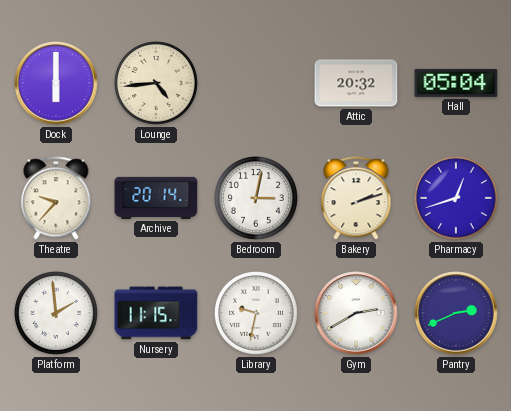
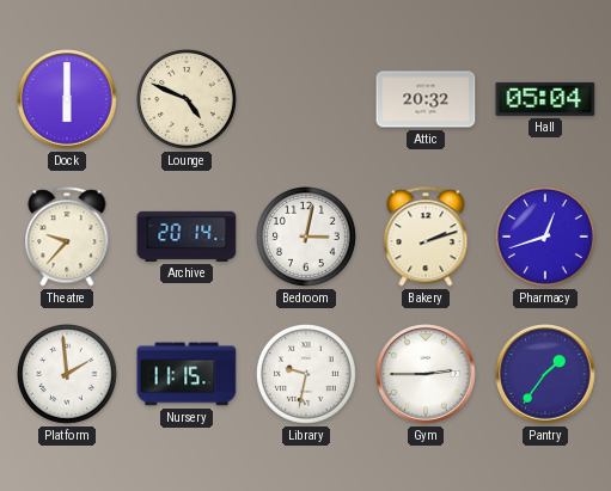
Lounge: 4:44 -> 4:49
Gym: 2:40 -> 2:45
Pantry: 2:41 -> 1:36
